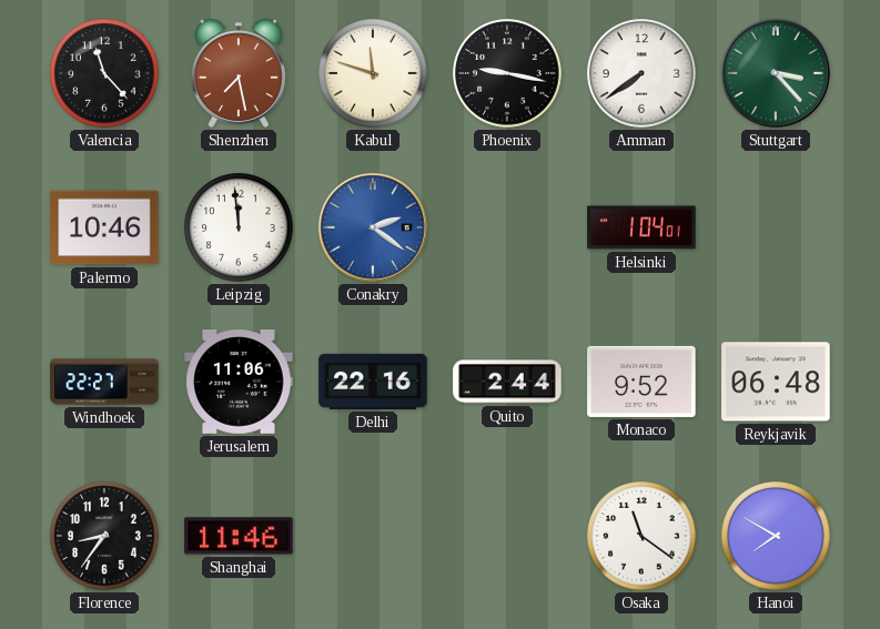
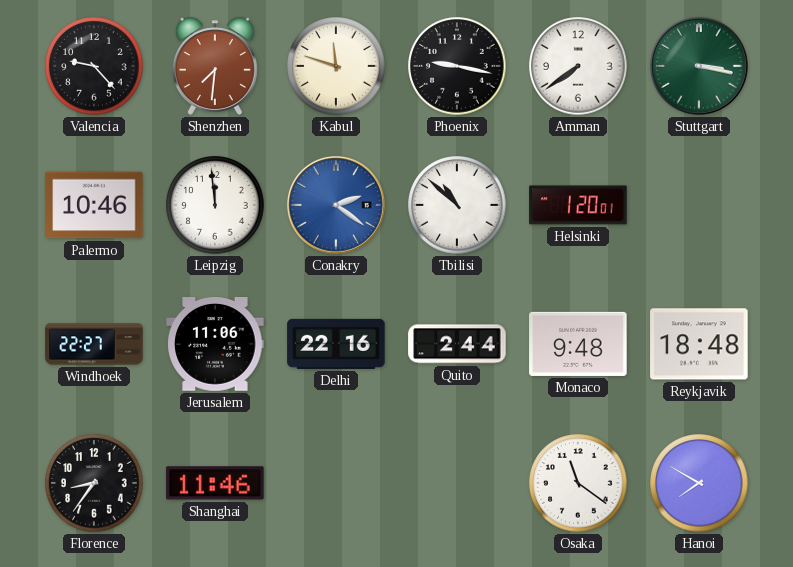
Valencia: 11:23 -> 9:23
Shenzhen: 7:28 -> 7:31
Stuttgart: 3:23 -> 3:17
Tbilisi: none -> 10:52
Helsinki: 1:04 -> 1:20
Monaco: 9:52 -> 9:48
Reykjavik: 06:48 -> 18:48
